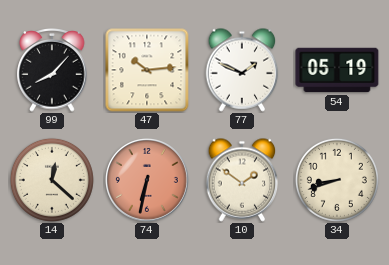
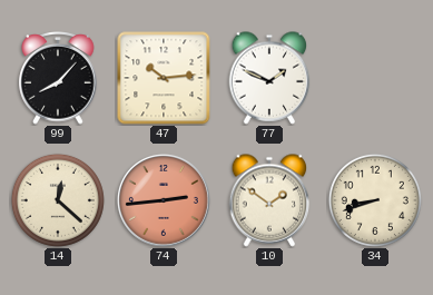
54: 05:19 -> none
74: 6:32 -> 2:44
